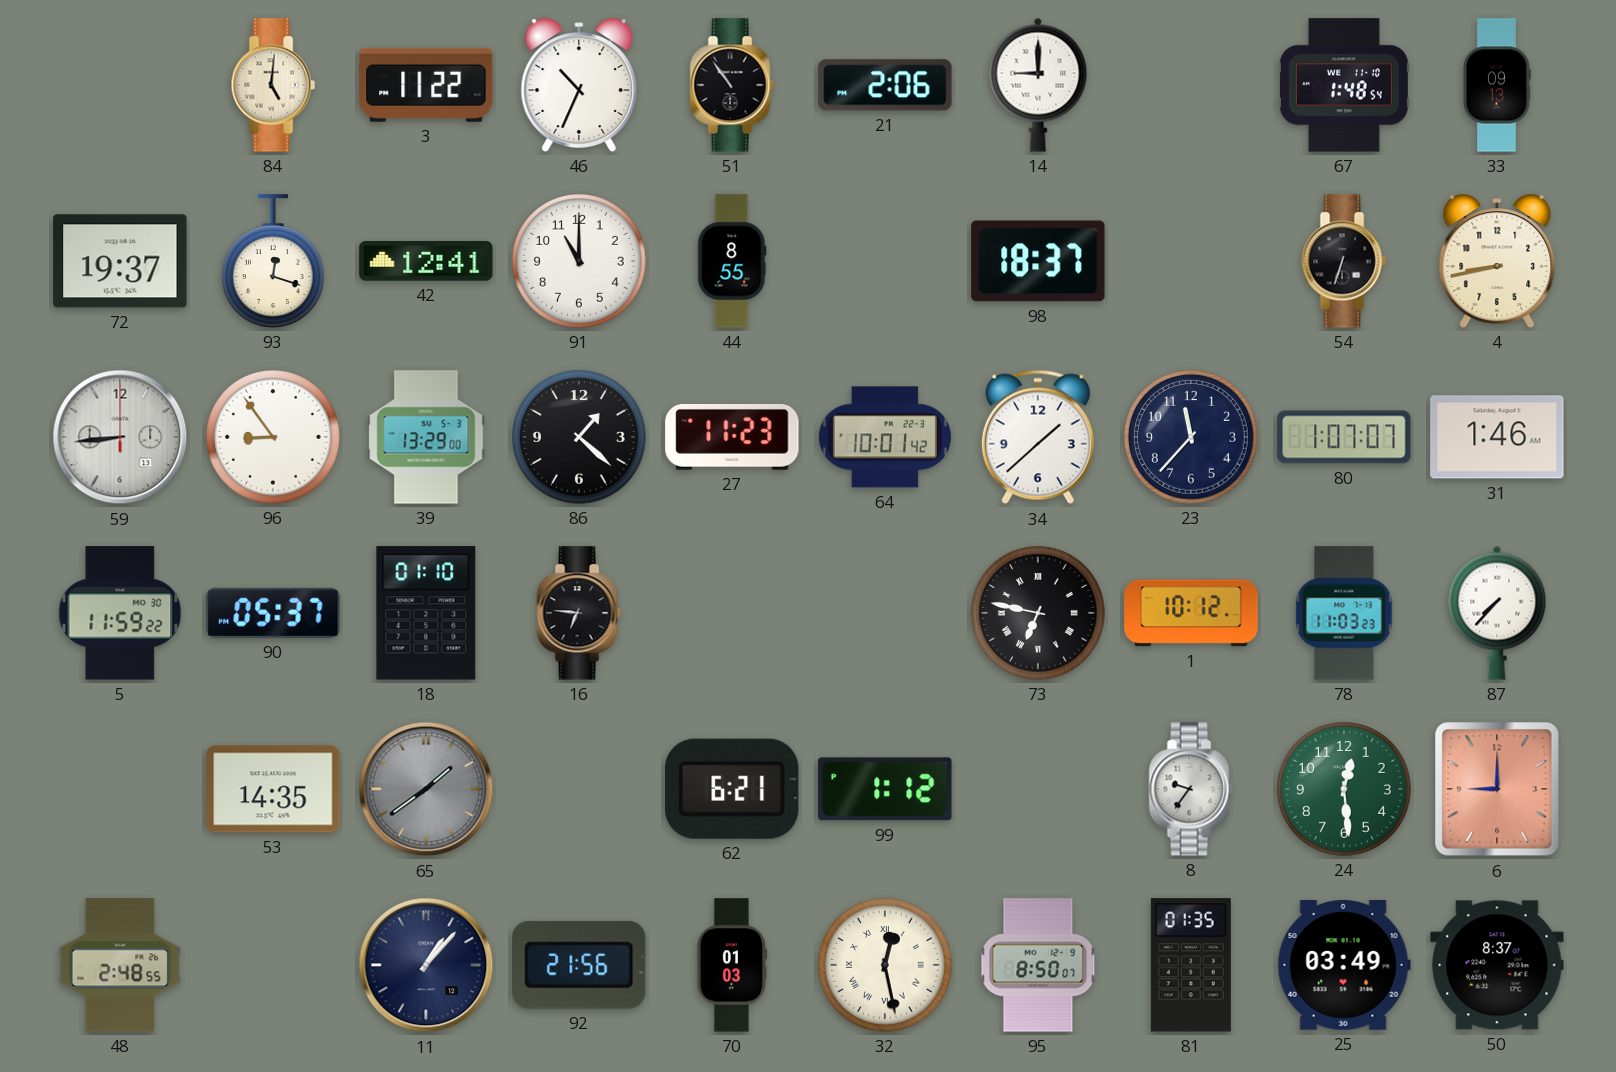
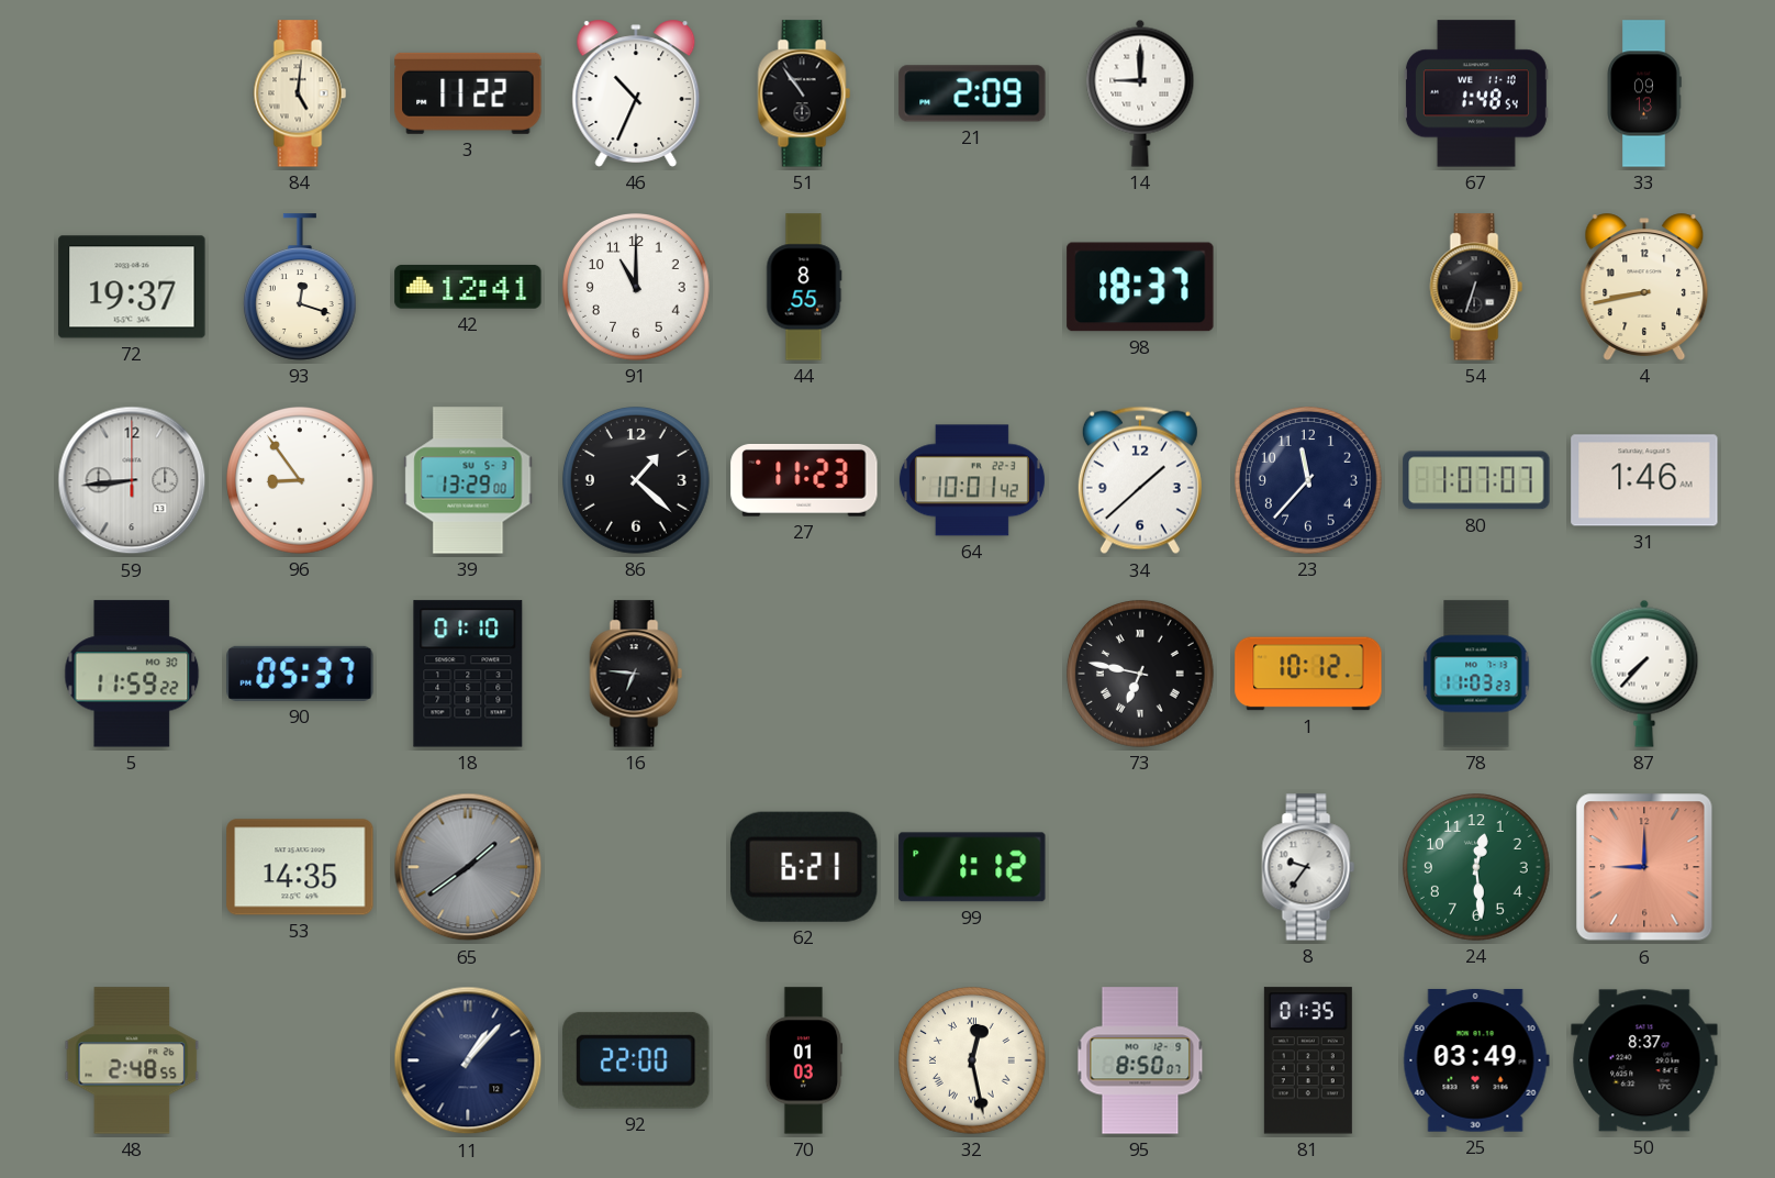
21: 2:06 -> 2:09
92: 21:56 -> 22:00
